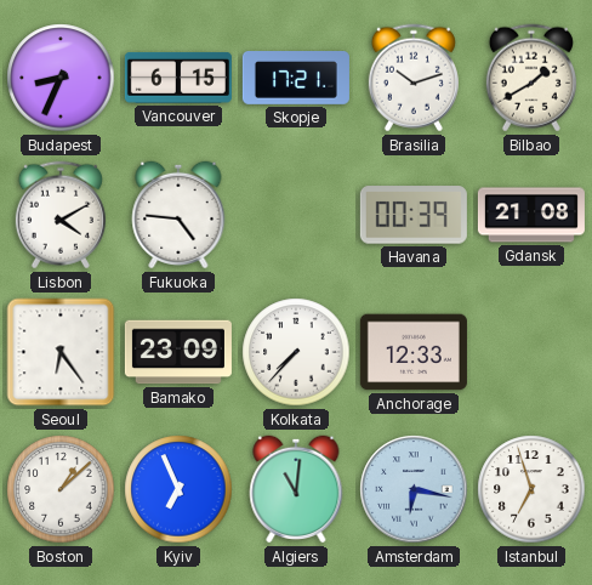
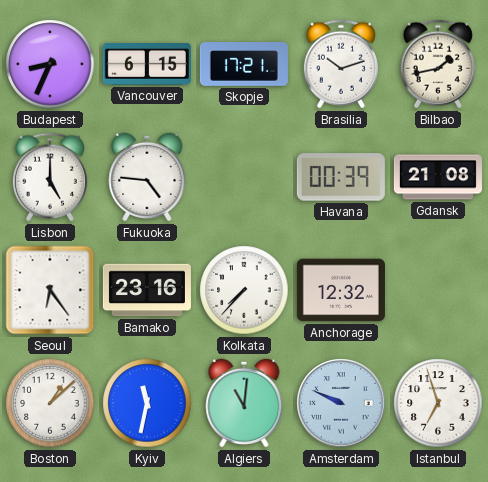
Bilbao: 1:40 -> 1:43
Lisbon: 4:10 -> 5:00
Bamako: 23:09 -> 23:16
Anchorage: 12:33 -> 12:32
Kyiv: 6:56 -> 11:32
Amsterdam: 6:17 -> 9:49
